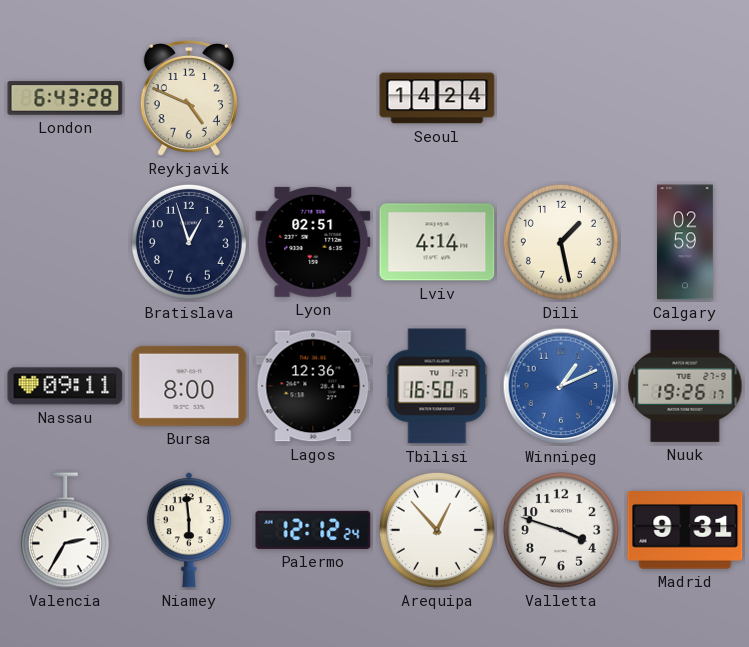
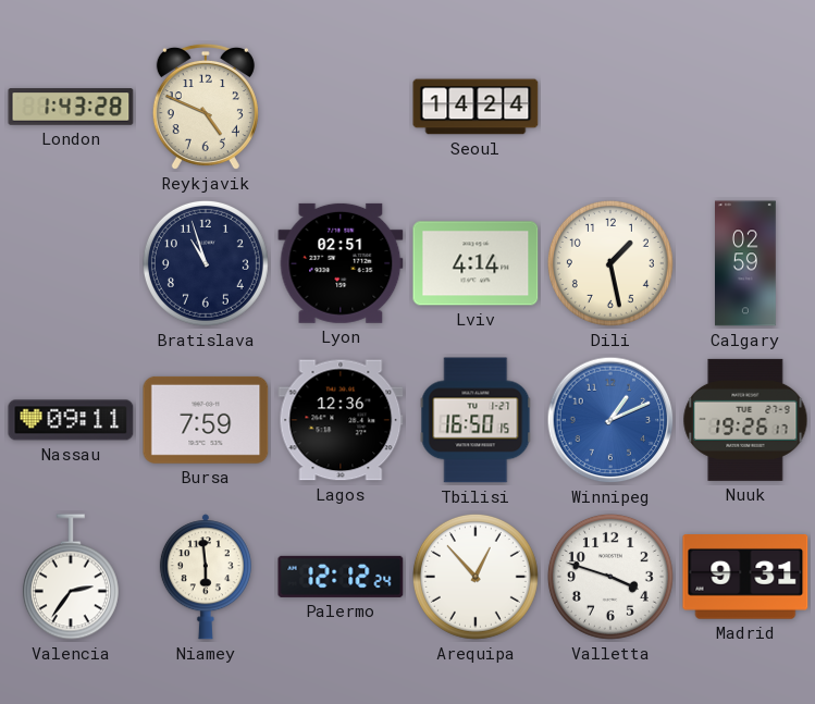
London: 6:43 -> 1:43
Bratislava: 12:57 -> 10:57
Bursa: 8:00 -> 7:59
Valencia: 2:35 -> 2:36
